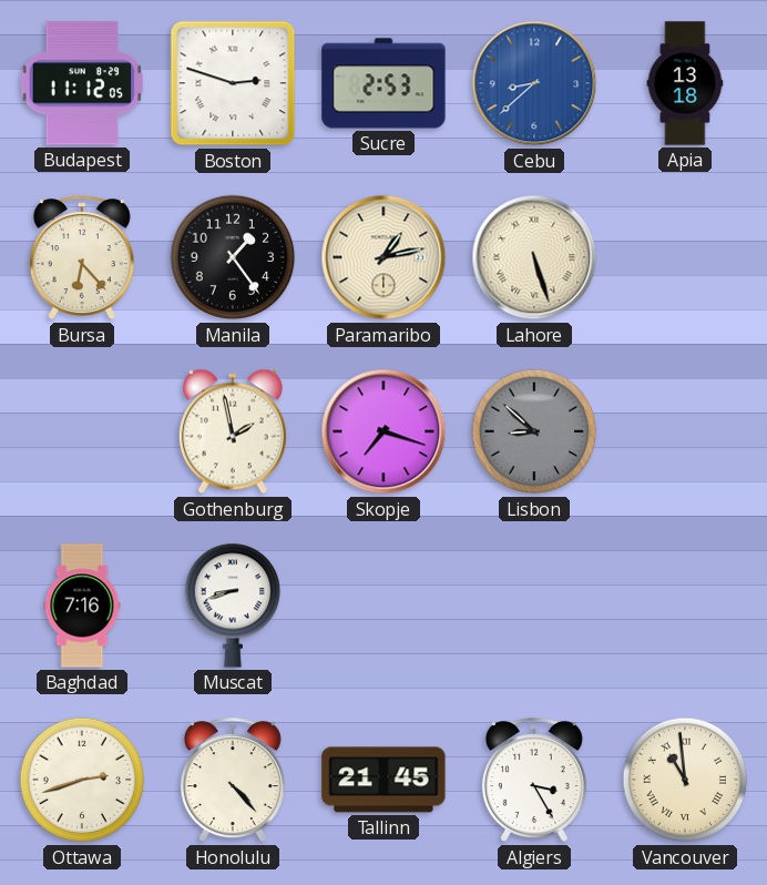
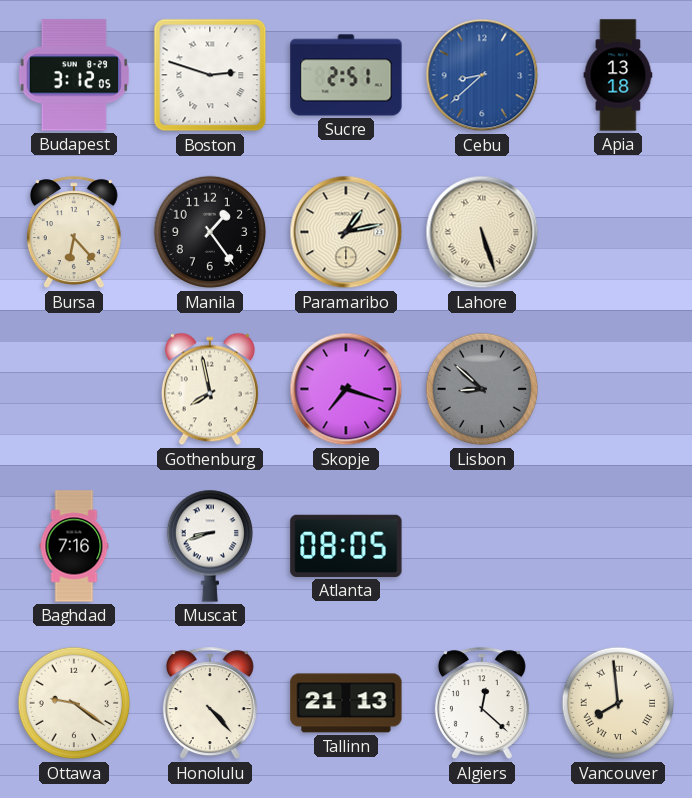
Budapest: 11:12 -> 3:12
Sucre: 2:53 -> 2:51
Gothenburg: 1:58 -> 7:58
Atlanta: none -> 08:05
Ottawa: 2:42 -> 9:21
Tallinn: 21:45 -> 21:13
Algiers: 3:25 -> 12:22
Vancouver: 10:59 -> 7:59
